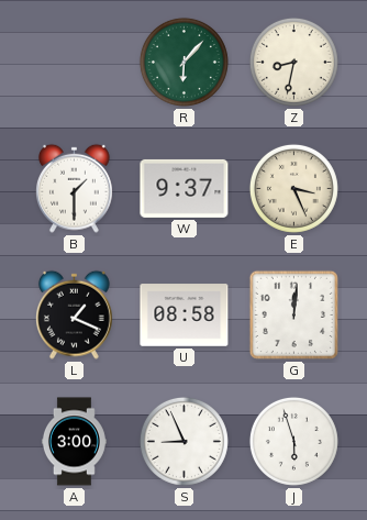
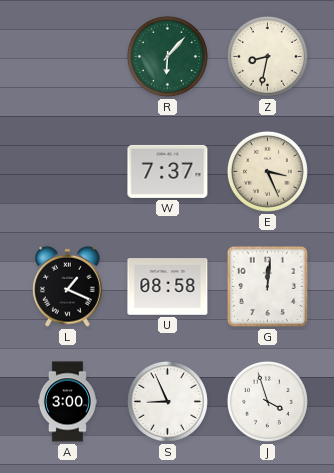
B: 1:30 -> none
W: 9:37 -> 7:37
J: 5:57 -> 3:57
